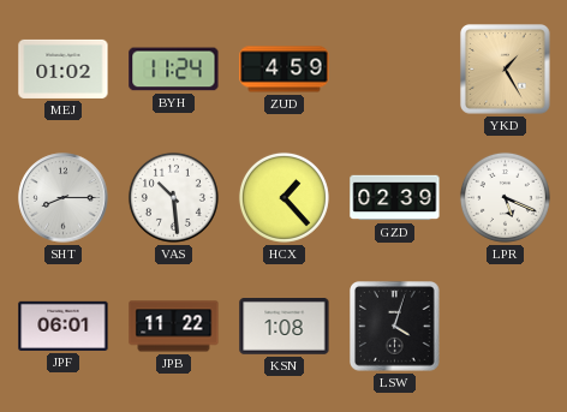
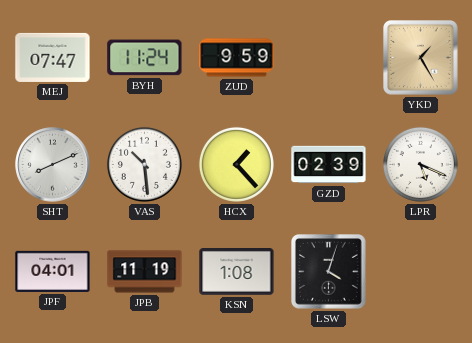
MEJ: 01:02 -> 07:47
ZUD: 4:59 -> 9:59
SHT: 8:15 -> 8:11
JPF: 06:01 -> 04:01
JPB: 11:22 -> 11:19
